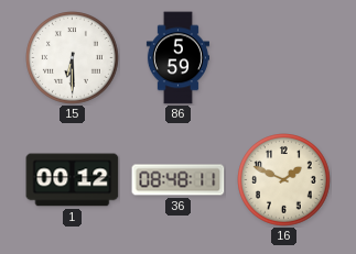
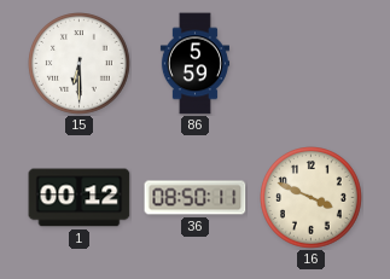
36: 08:48 -> 08:50
16: 1:49 -> 3:49
